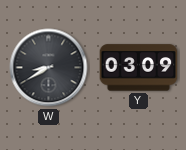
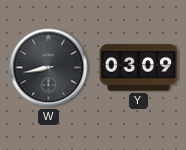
W: 8:40 -> 8:43
